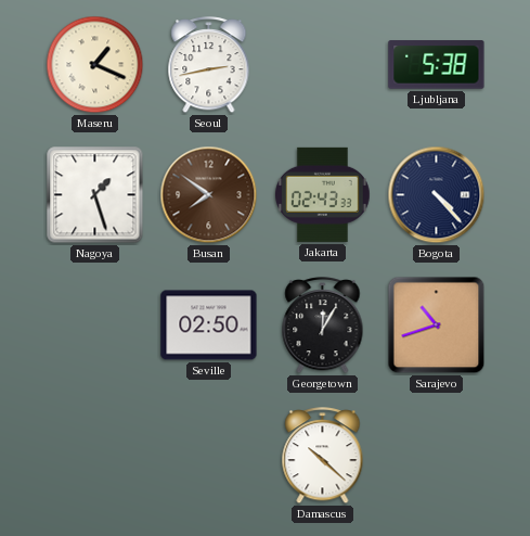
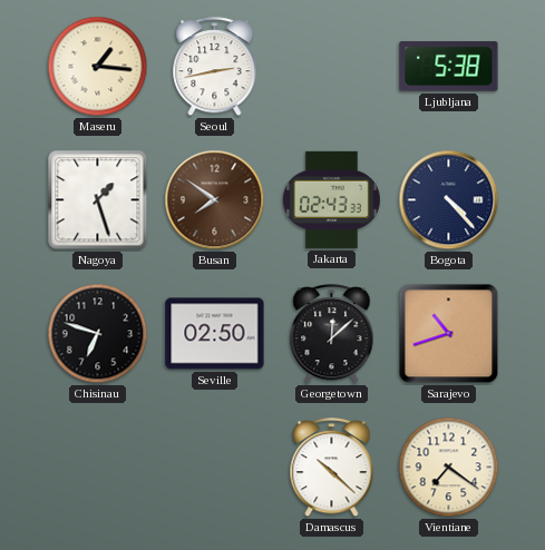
Maseru: 1:19 -> 1:16
Chisinau: none -> 6:48
Georgetown: 12:05 -> 12:08
Vientiane: none -> 7:21
